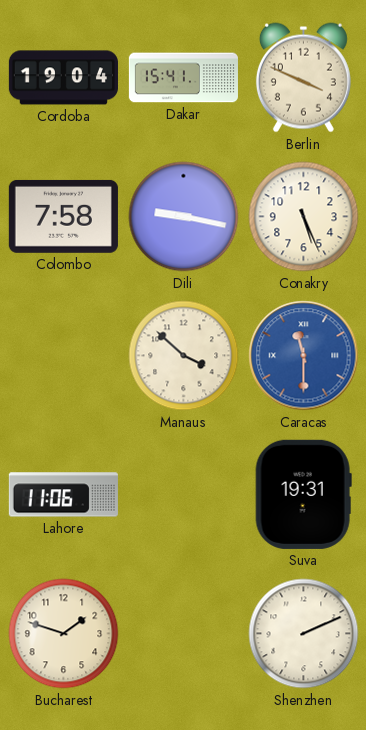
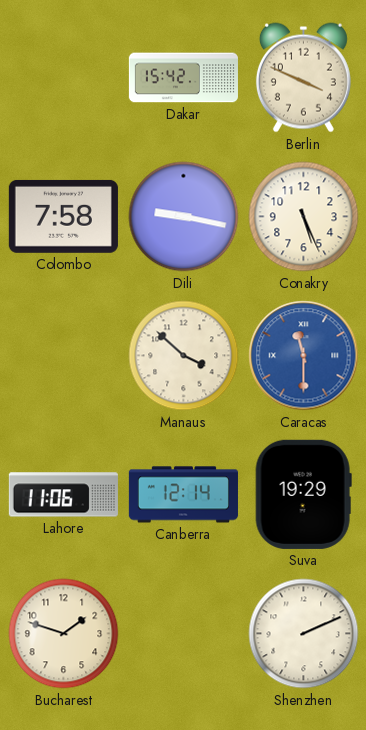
Cordoba: 19:04 -> none
Dakar: 15:41 -> 15:42
Canberra: none -> 12:14
Suva: 19:31 -> 19:29
